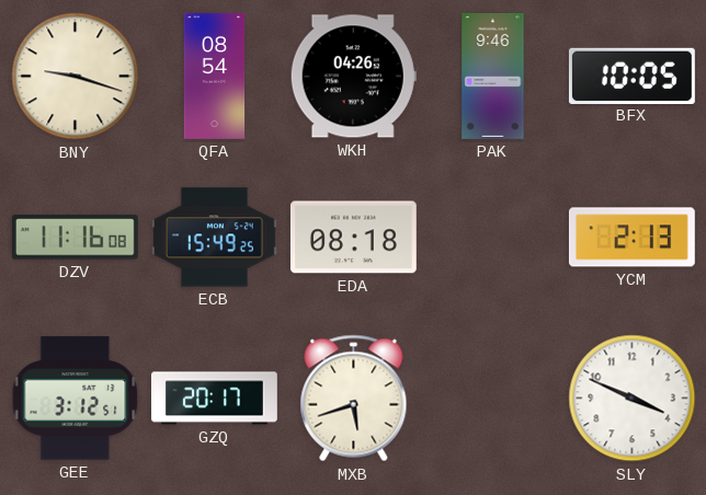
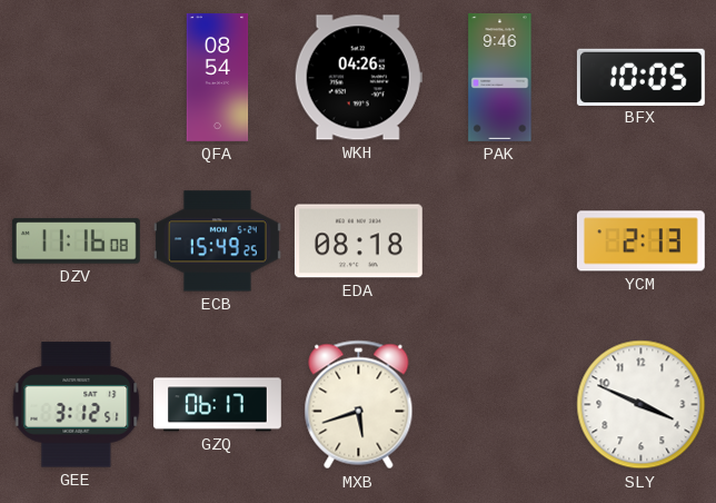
BNY: 9:18 -> none
GZQ: 20:17 -> 06:17
